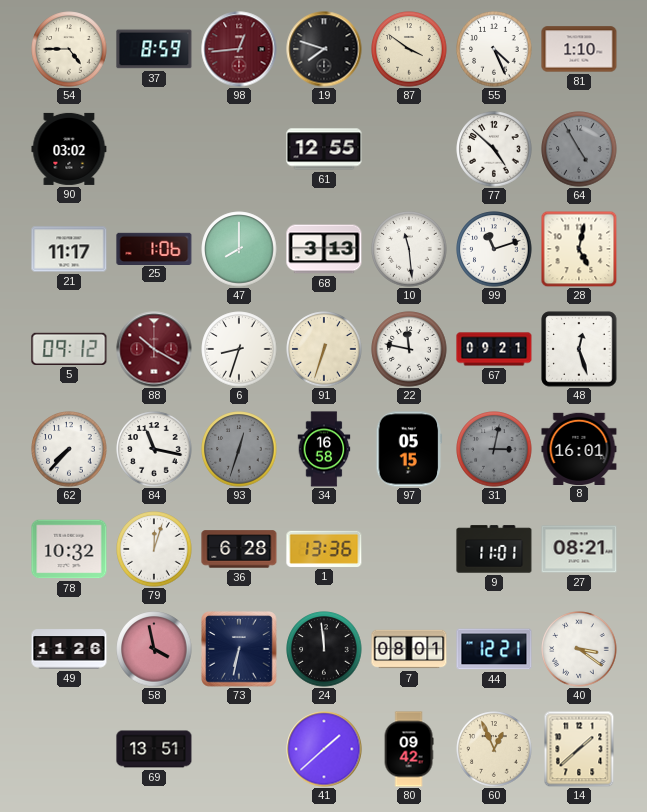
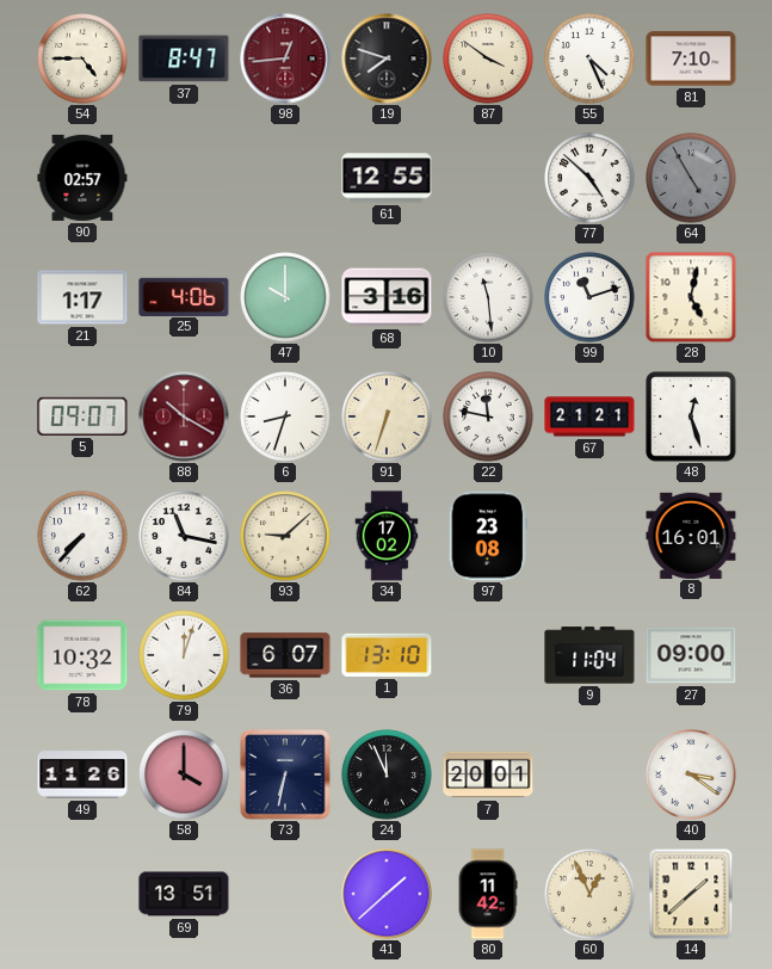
37: 8:59 -> 8:47
81: 1:10 -> 7:10
90: 03:02 -> 02:57
21: 11:17 -> 1:17
25: 1:06 -> 4:06
47: 8:00 -> 10:00
68: 3:13 -> 3:16
5: 09:12 -> 09:07
67: 09:21 -> 21:21
93: 12:33 -> 9:08
93 dial: grey -> cream
34: 16:58 -> 17:02
97: 05:15 -> 23:08
31: 3:02 -> none
36: 6:28 -> 6:07
1: 13:36 -> 13:10
9: 11:01 -> 11:04
27: 08:21 -> 09:00
58: 3:58 -> 4:00
24: 11:59 -> 11:56
7: 08:01 -> 20:01
44: 12:21 -> none
80: 09:42 -> 11:42
